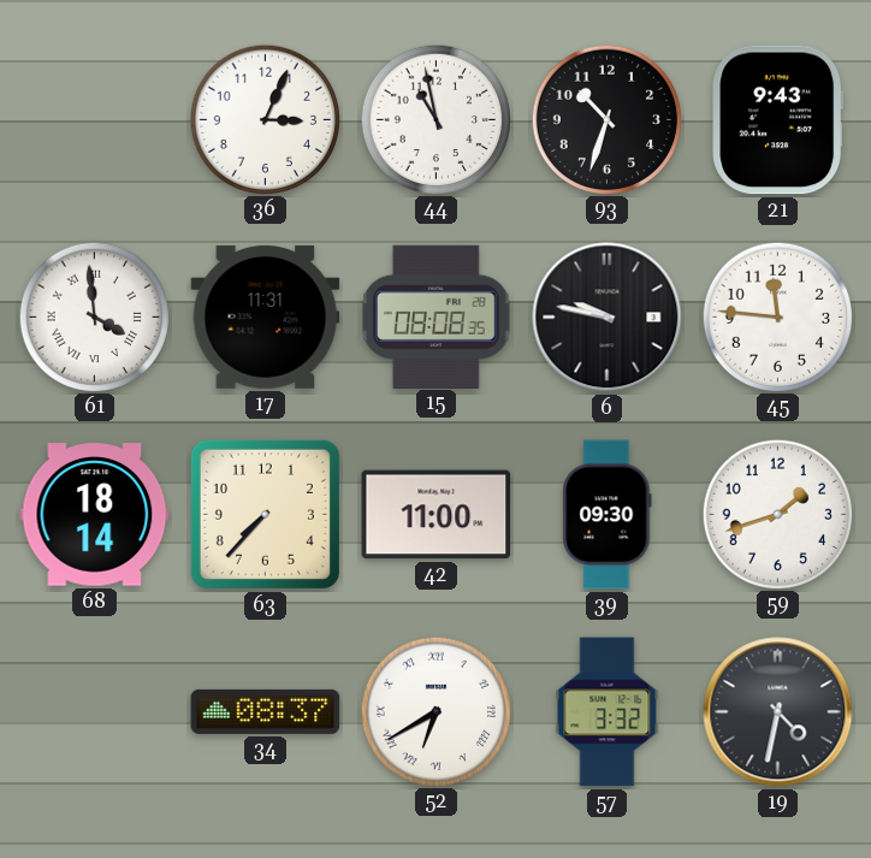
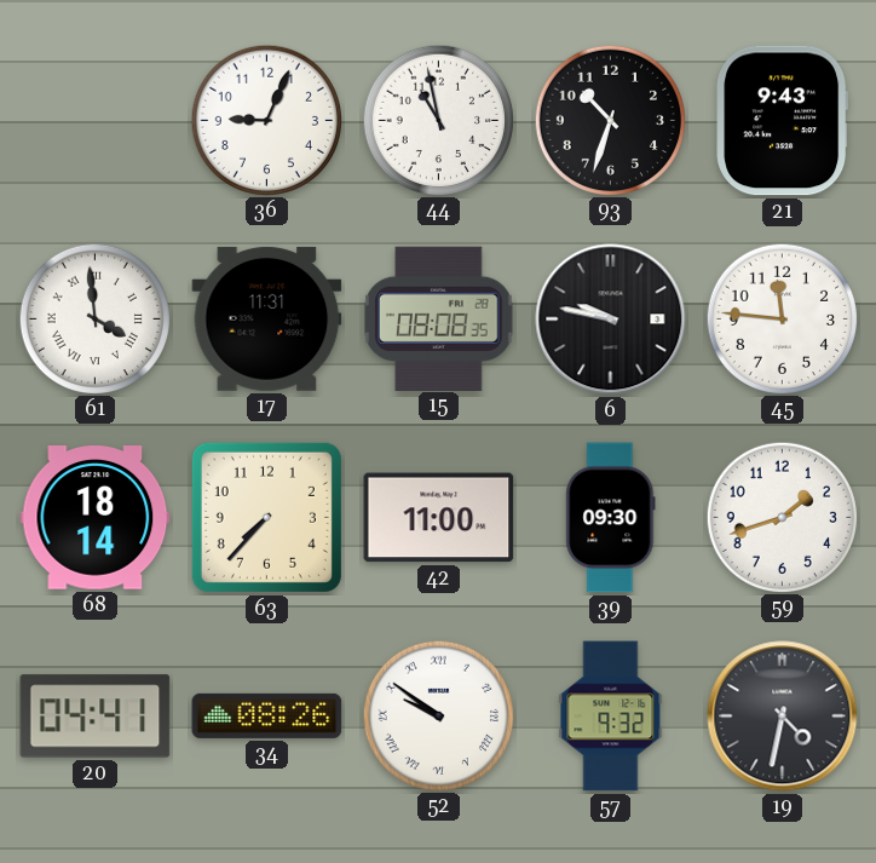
36: 3:04 -> 9:04
20: none -> 04:41
34: 08:37 -> 08:26
52: 6:40 -> 9:51
57: 3:32 -> 9:32
